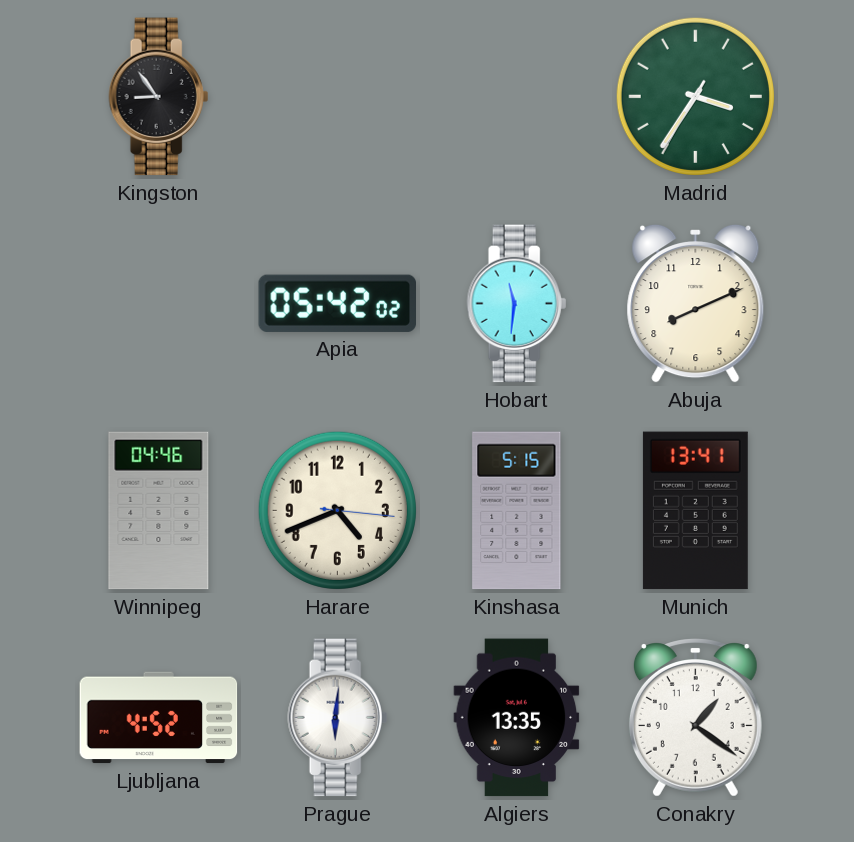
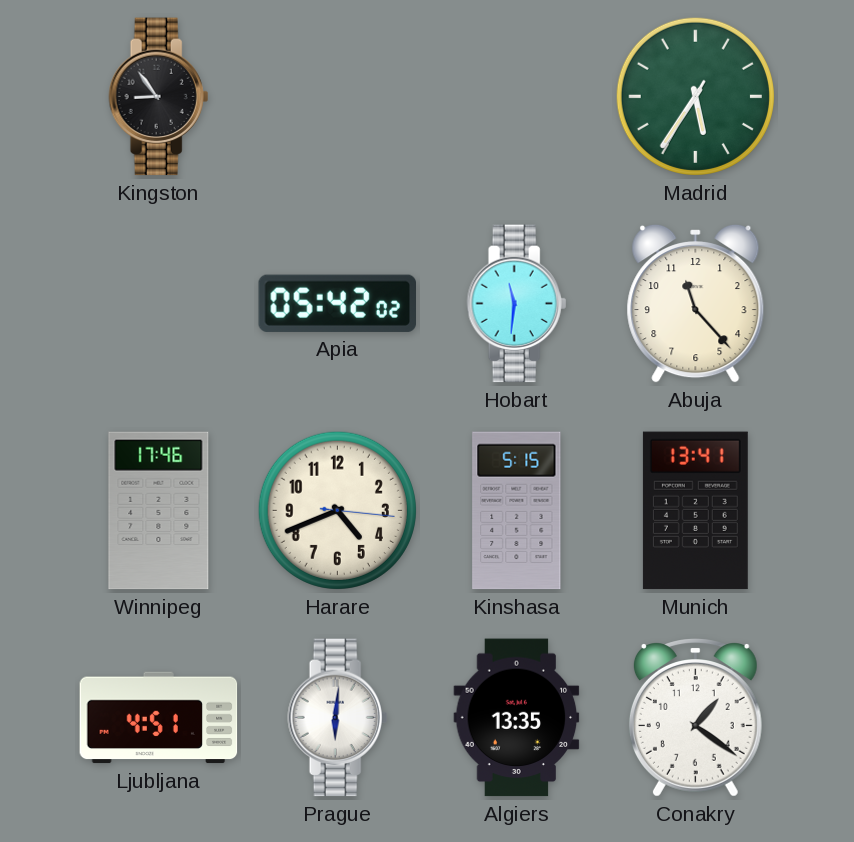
Madrid: 3:35 -> 5:35
Abuja: 8:11 -> 11:23
Winnipeg: 04:46 -> 17:46
Ljubljana: 4:52 -> 4:51
